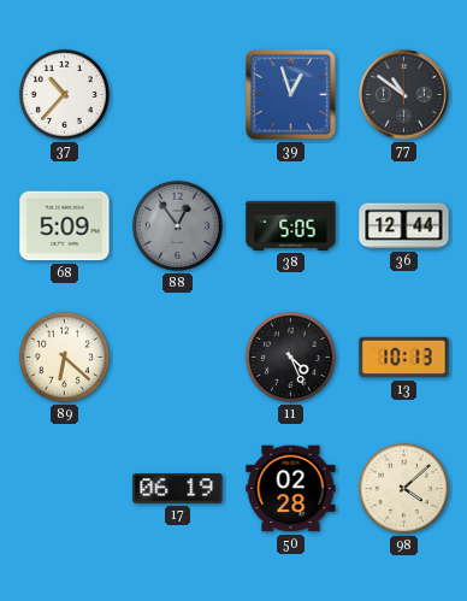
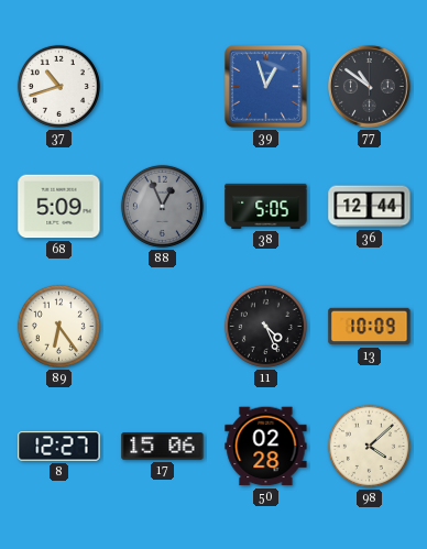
37: 10:37 -> 10:42
88: 12:54 -> 12:56
89: 6:22 -> 6:24
13: 10:13 -> 10:09
8: none -> 12:27
17: 06:19 -> 15:06
